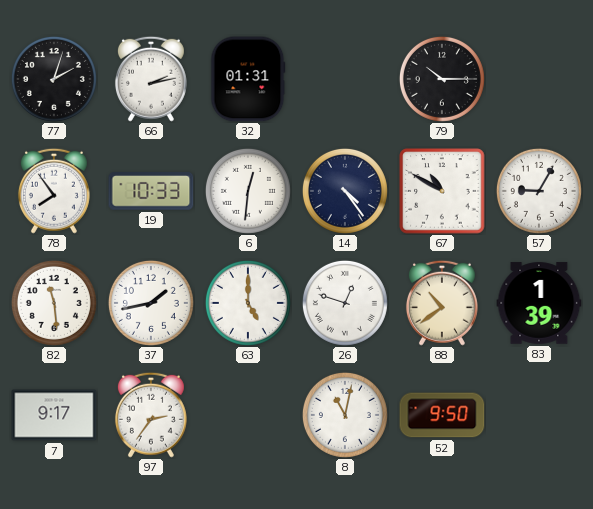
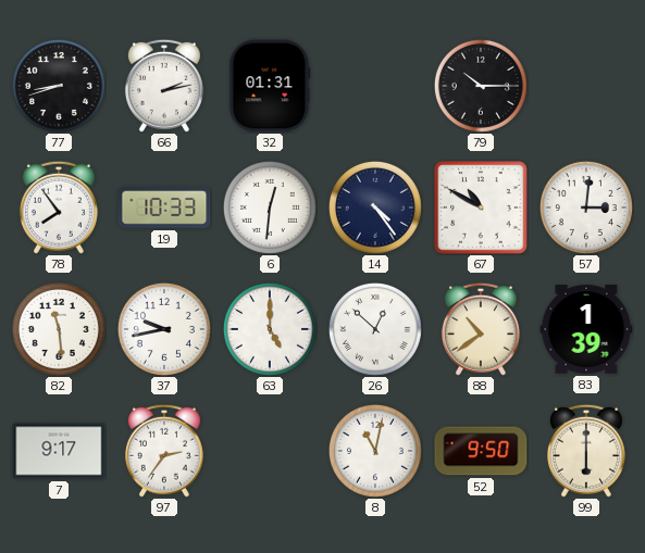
77: 2:03 -> 8:42
57: 9:05 -> 3:01
37: 1:43 -> 9:43
26: 12:48 -> 12:52
99: none -> 6:00
